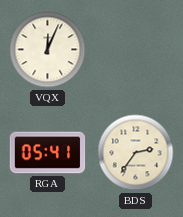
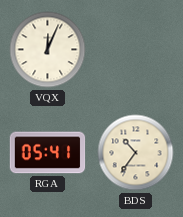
BDS: 2:36 -> 10:36
